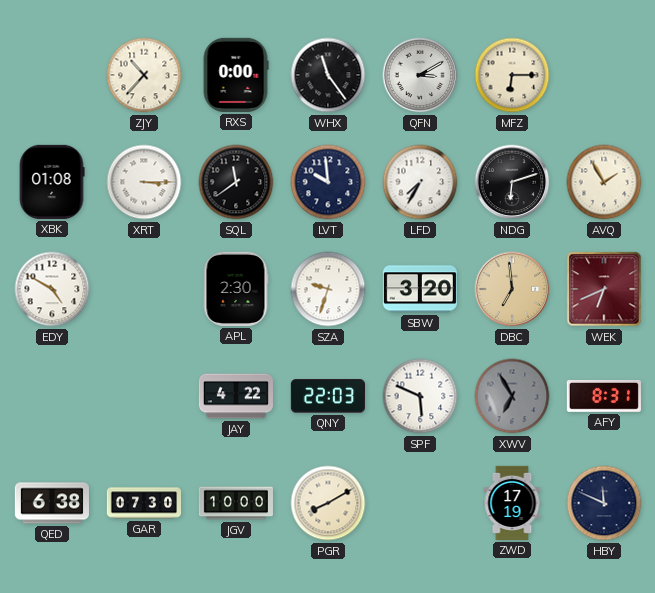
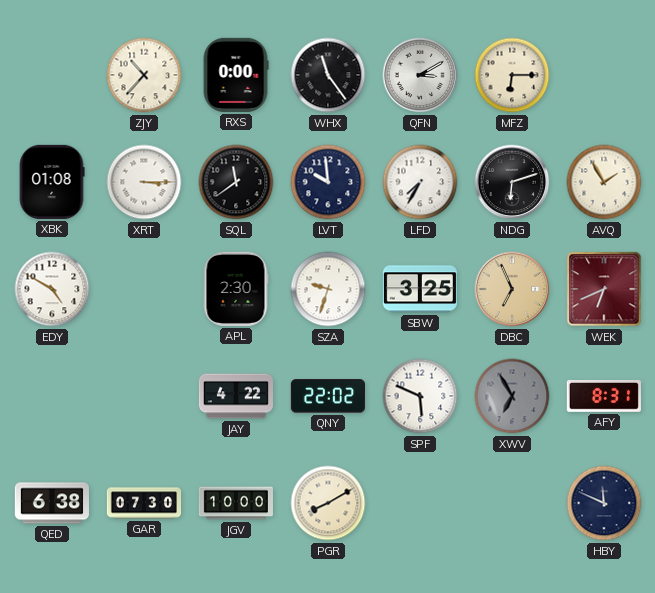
SBW: 3:20 -> 3:25
DBC: 6:59 -> 6:56
QNY: 22:03 -> 22:02
ZWD: 17:19 -> none
